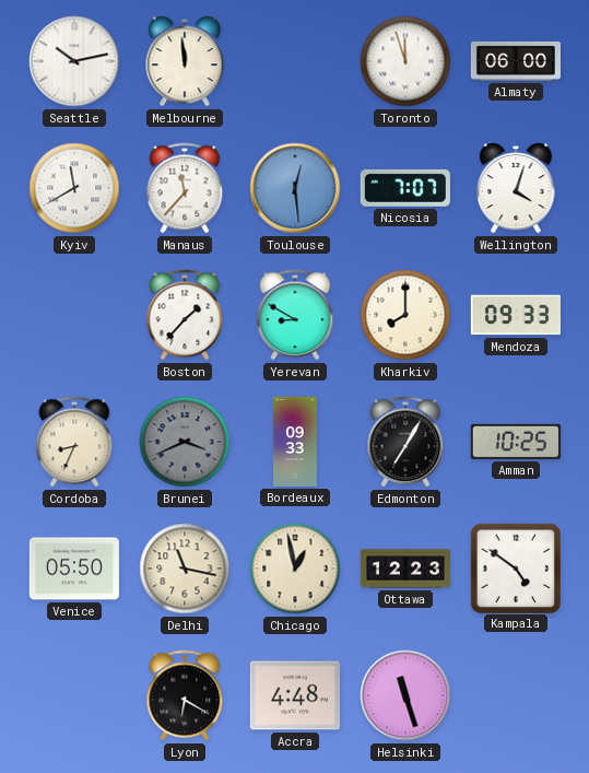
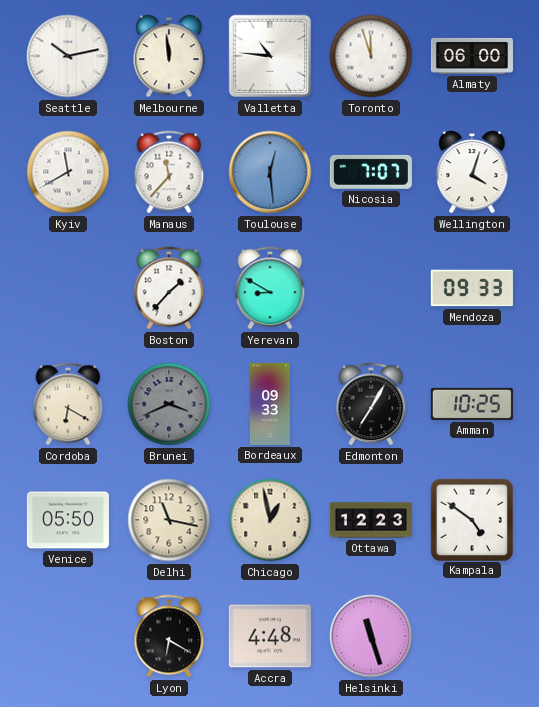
Valletta: none -> 10:46
Kharkiv: 8:00 -> none
Cordoba: 8:34 -> 6:20
